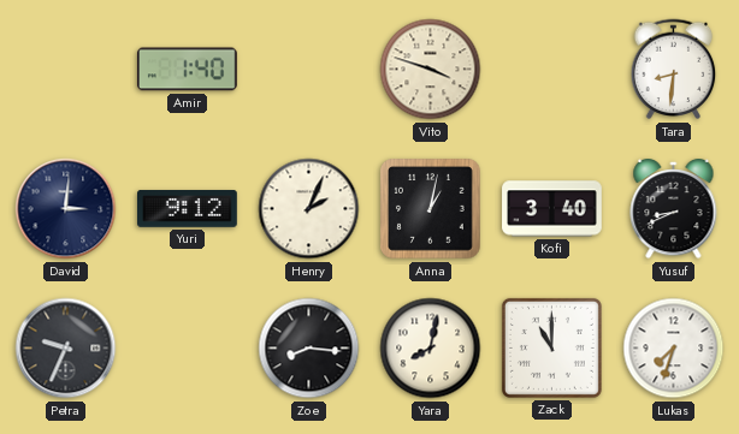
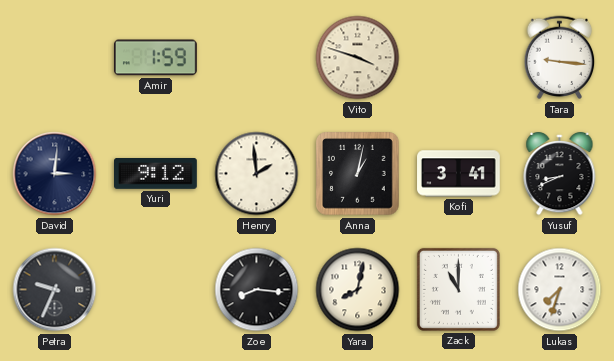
Amir: 1:40 -> 1:59
Tara: 8:31 -> 9:16
Henry: 2:04 -> 1:59
Kofi: 3:40 -> 3:41
